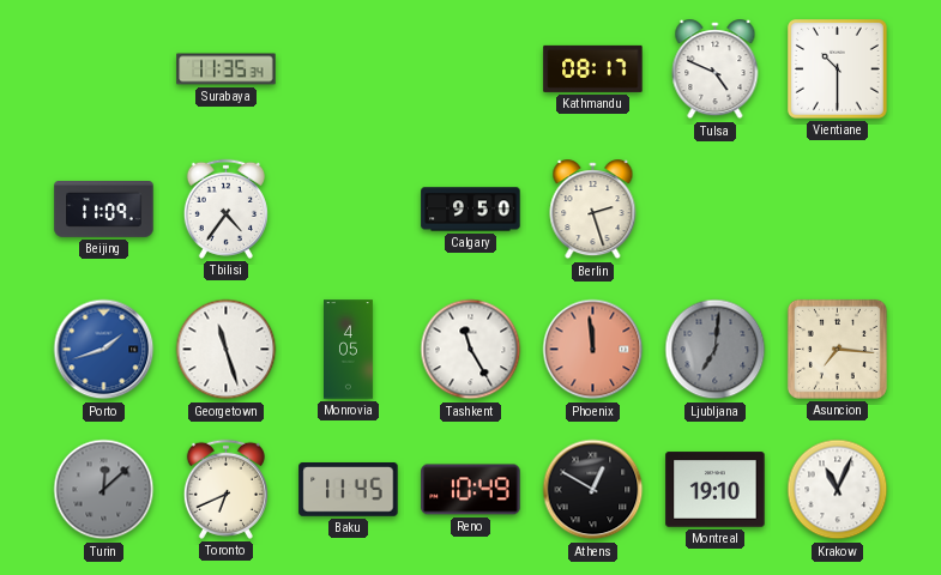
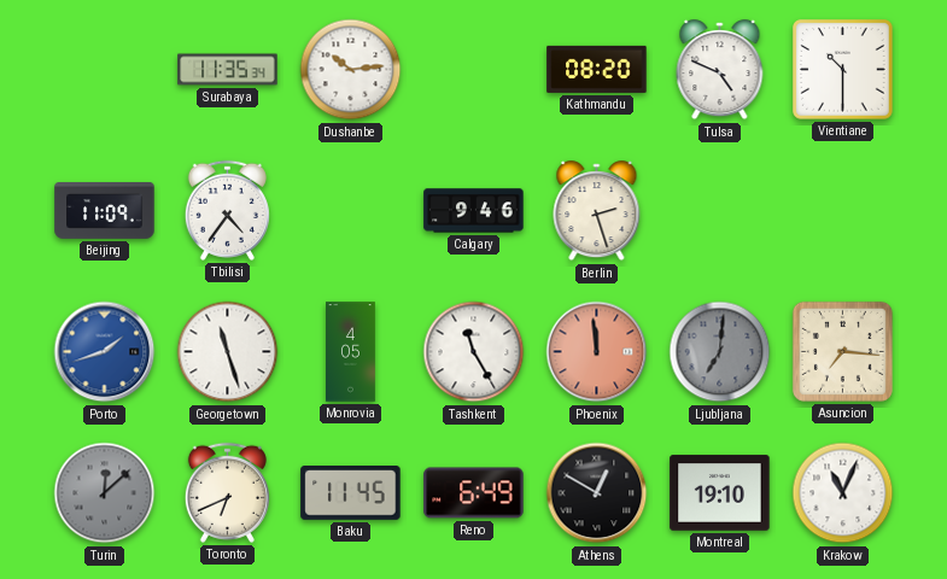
Dushanbe: none -> 10:14
Kathmandu: 08:17 -> 08:20
Calgary: 9:50 -> 9:46
Reno: 10:49 -> 6:49
